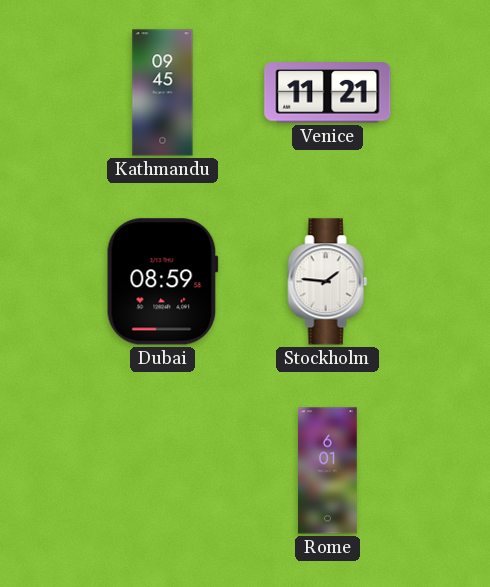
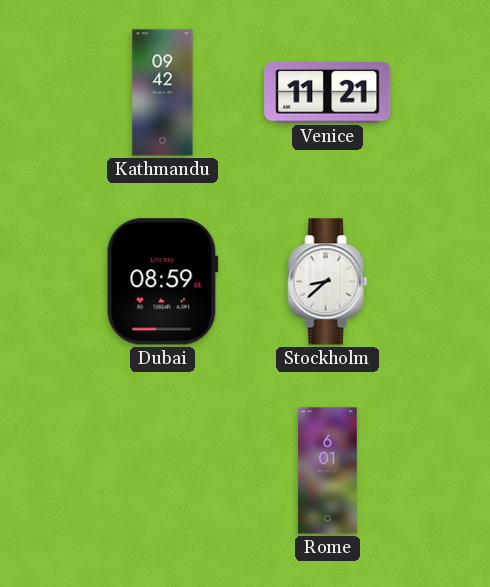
Kathmandu: 09:45 -> 09:42
Stockholm: 1:46 -> 8:38
